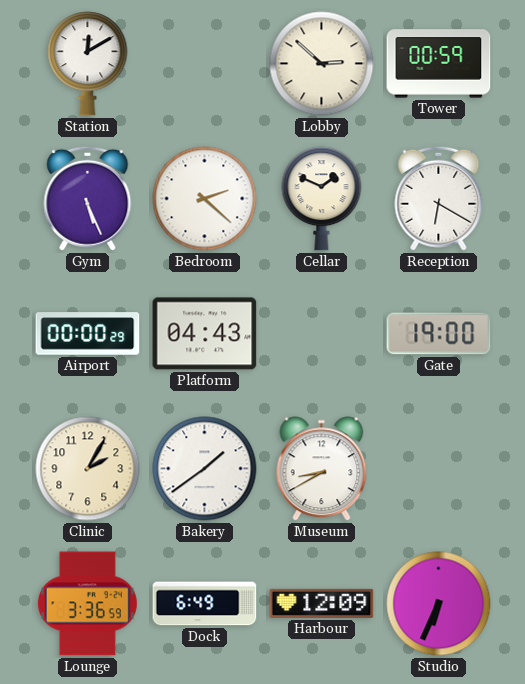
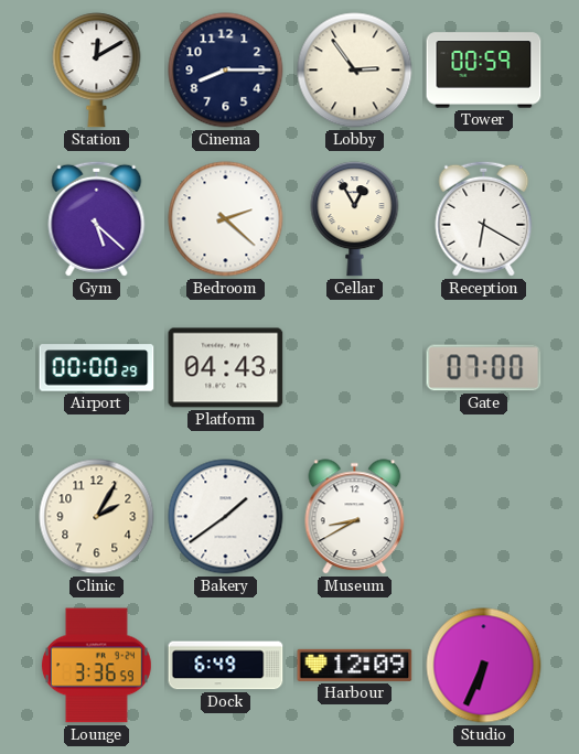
Cinema: none -> 8:15
Lobby: 2:52 -> 2:54
Gym: 5:26 -> 5:22
Cellar: 1:49 -> 12:55
Gate: 19:00 -> 07:00
